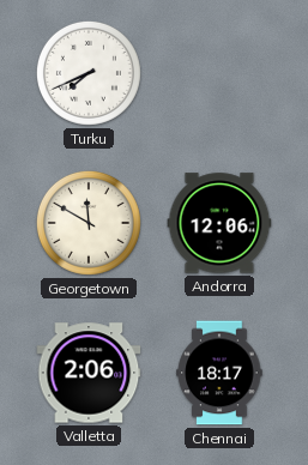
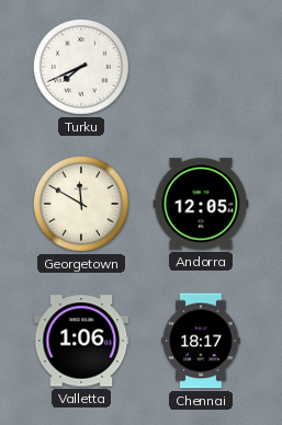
Andorra: 12:06 -> 12:05
Valletta: 2:06 -> 1:06
